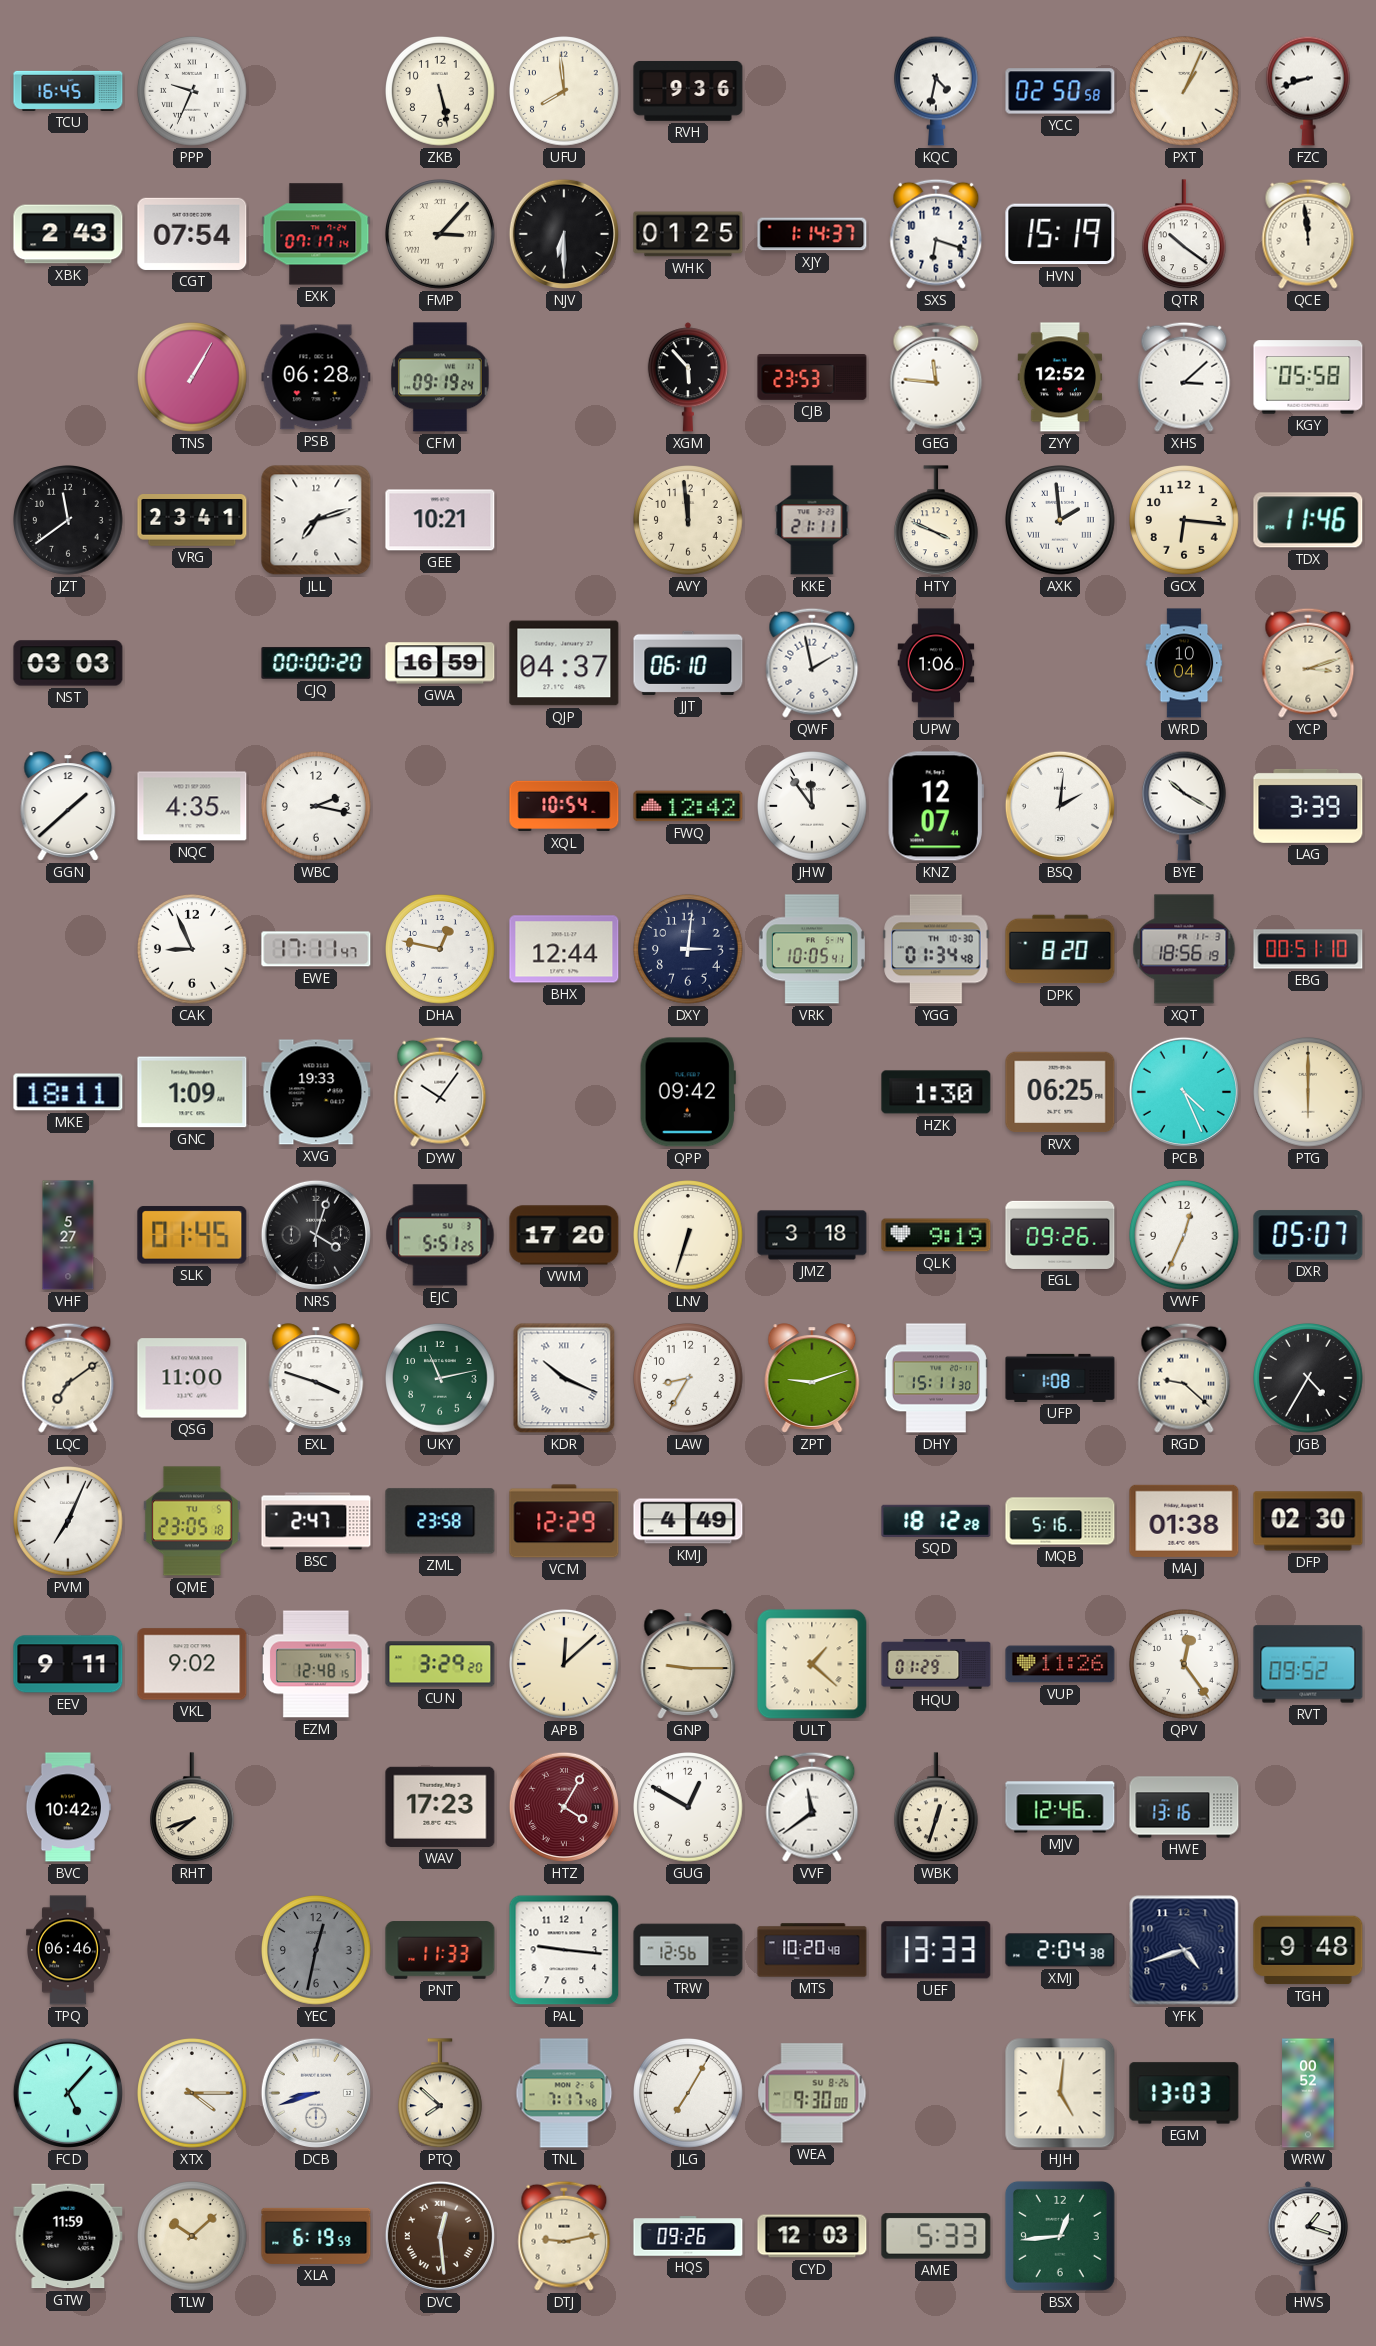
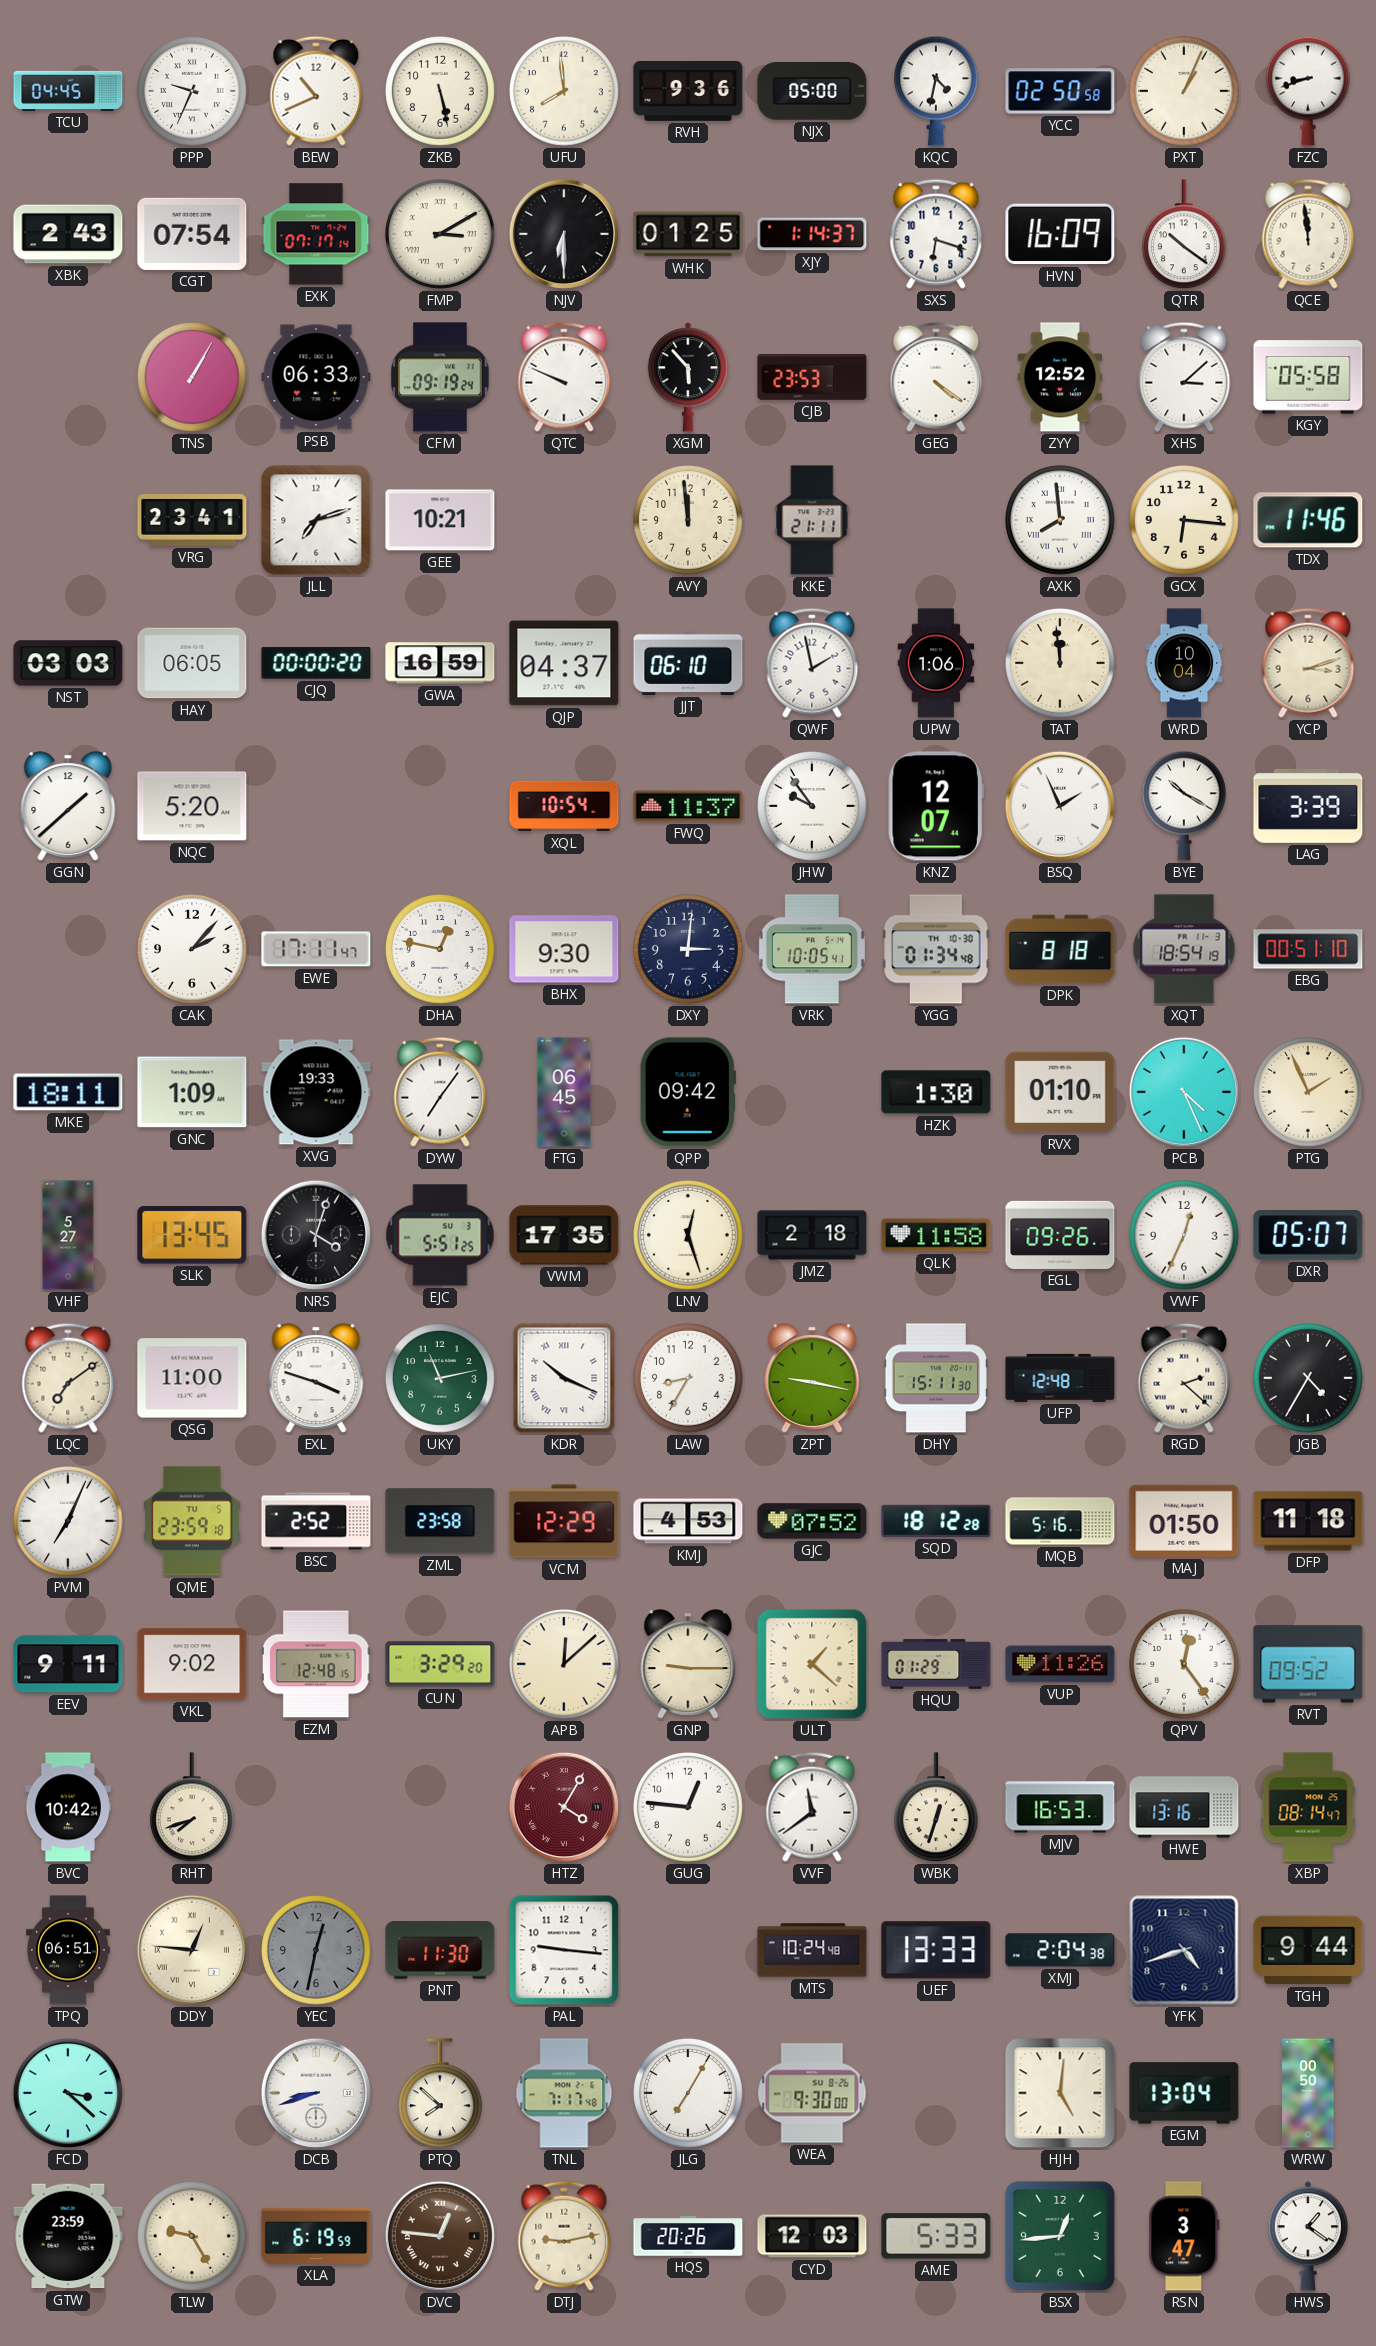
TCU: 16:45 -> 04:45
BEW: none -> 10:41
NJX: none -> 05:00
FMP: 3:07 -> 3:10
HVN: 15:19 -> 16:09
PSB: 06:28 -> 06:33
QTC: none -> 9:49
GEG: 11:46 -> 4:21
JZT: 11:39 -> none
HTY: 3:49 -> none
AXK: 1:59 -> 7:59
HAY: none -> 06:05
TAT: none -> 11:59
NQC: 4:35 -> 5:20
WBC: 2:17 -> none
FWQ: 12:42 -> 11:37
JHW: 11:54 -> 9:54
BSQ: 2:01 -> 1:56
CAK: 8:56 -> 2:07
BHX: 12:44 -> 9:30
DPK: 8:20 -> 8:18
XQT: 18:56 -> 18:54
DYW: 10:06 -> 7:06
FTG: none -> 06:45
RVX: 06:25 -> 01:10
PTG: 6:00 -> 1:56
SLK: 01:45 -> 13:45
VWM: 17:20 -> 17:35
LNV: 6:33 -> 12:27
JMZ: 3:18 -> 2:18
QLK: 9:19 -> 11:58
ZPT: 9:12 -> 9:17
UFP: 1:08 -> 12:48
RGD: 9:22 -> 2:22
QME: 23:05 -> 23:59
BSC: 2:47 -> 2:52
KMJ: 4:49 -> 4:53
GJC: none -> 07:52
MAJ: 01:38 -> 01:50
DFP: 02:30 -> 11:18
WAV: 17:23 -> none
GUG: 12:50 -> 12:46
MJV: 12:46 -> 16:53
XBP: none -> 08:14
TPQ: 06:46 -> 06:51
DDY: none -> 12:46
PNT: 11:33 -> 11:30
TRW: 12:56 -> none
MTS: 10:20 -> 10:24
TGH: 9:48 -> 9:44
FCD: 5:07 -> 3:22
XTX: 4:15 -> none
EGM: 13:03 -> 13:04
WRW: 00:52 -> 00:50
GTW: 11:59 -> 23:59
TLW: 10:08 -> 9:25
DVC: 12:29 -> 12:46
HQS: 09:26 -> 20:26
RSN: none -> 3:47
HWS: 1:18 -> 1:21
